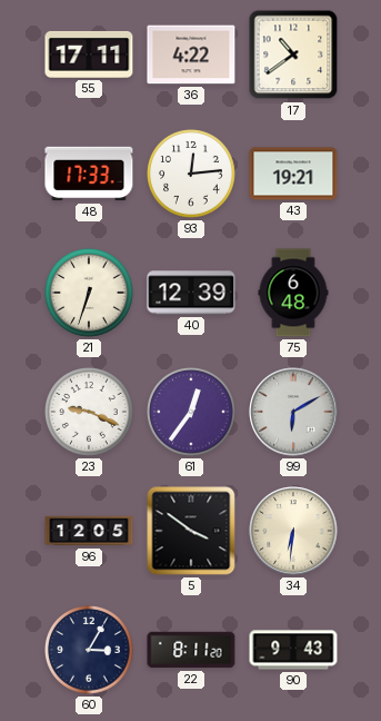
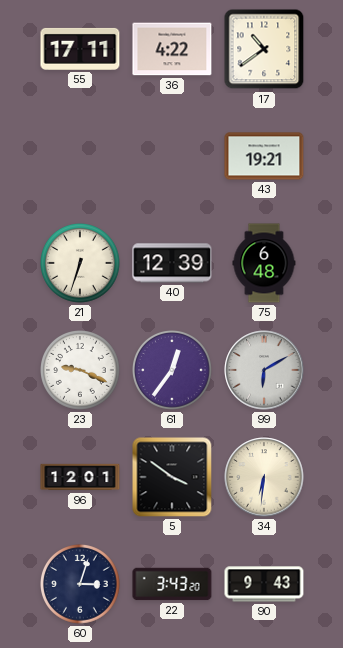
48: 17:33 -> none
93: 12:14 -> none
96: 12:05 -> 12:01
60: 3:05 -> 3:03
22: 8:11 -> 3:43
